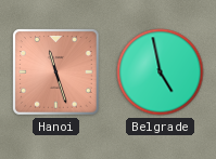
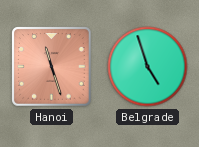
Belgrade: 4:58 -> 4:57
